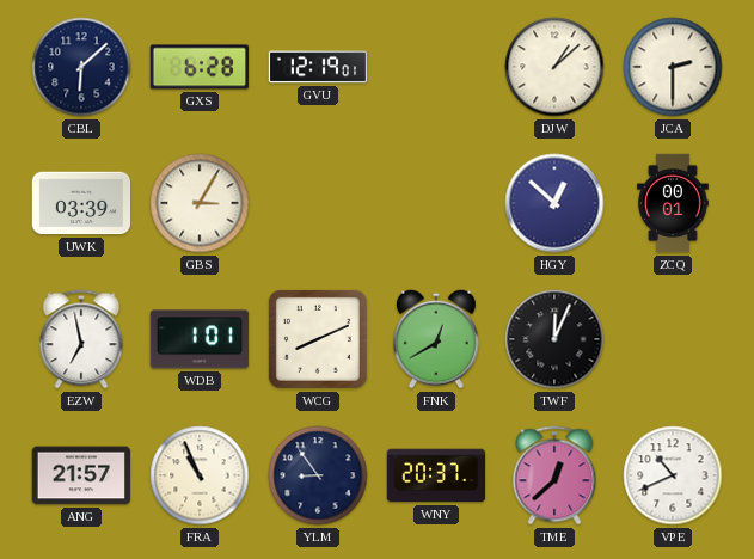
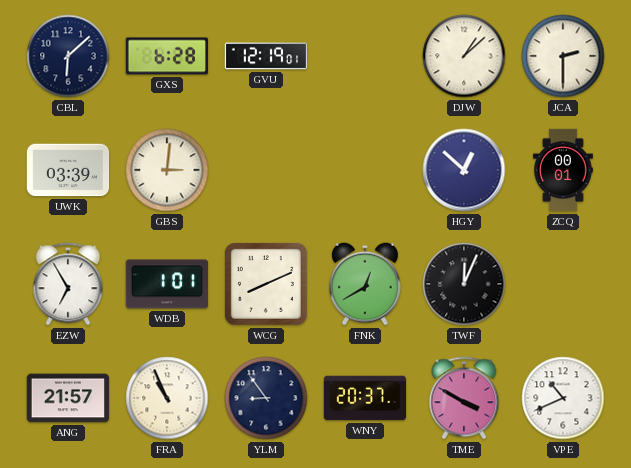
GBS: 3:05 -> 3:01
EZW: 6:58 -> 6:55
TME: 12:38 -> 3:50
